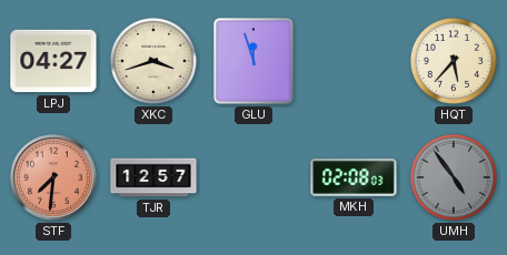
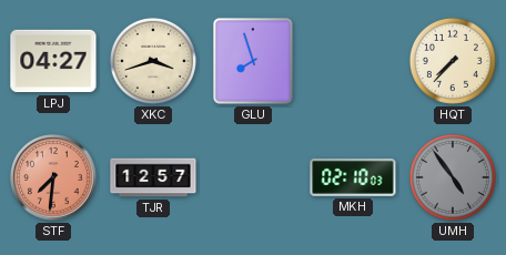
GLU: 11:57 -> 7:57
HQT: 5:37 -> 7:37
MKH: 02:08 -> 02:10
